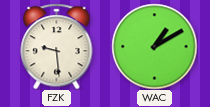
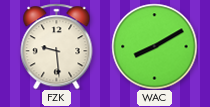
WAC: 1:10 -> 8:10
